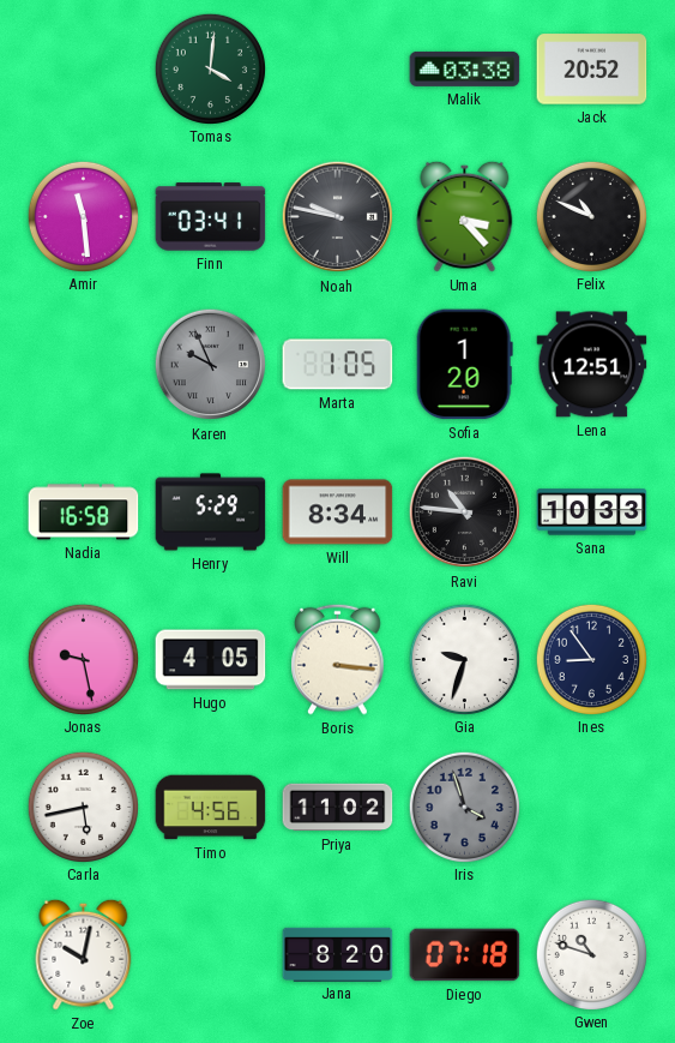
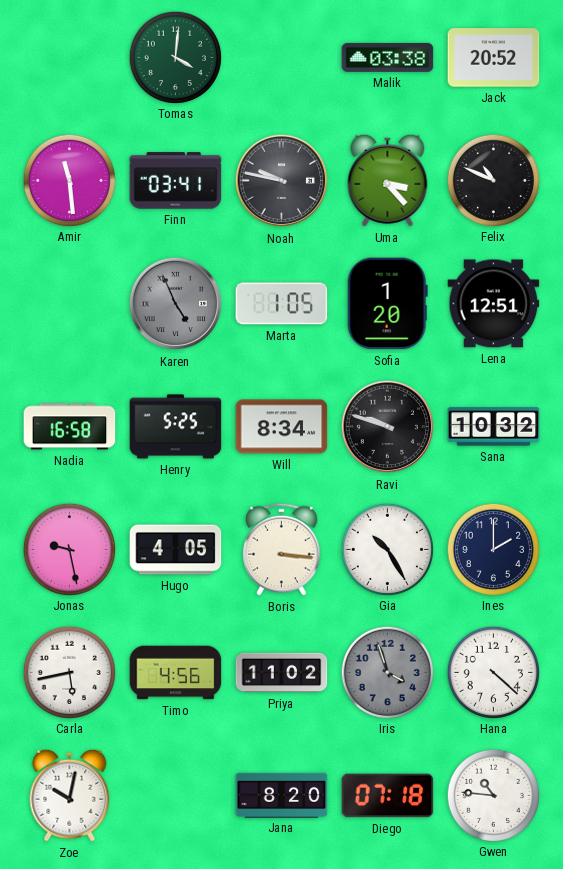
Karen: 9:56 -> 4:56
Henry: 5:29 -> 5:25
Ravi: 10:46 -> 9:48
Sana: 10:33 -> 10:32
Gia: 9:33 -> 10:25
Ines: 8:54 -> 2:00
Hana: none -> 4:22
Gwen: 10:48 -> 10:46
